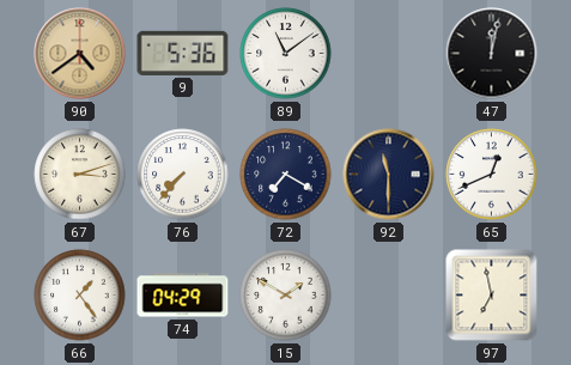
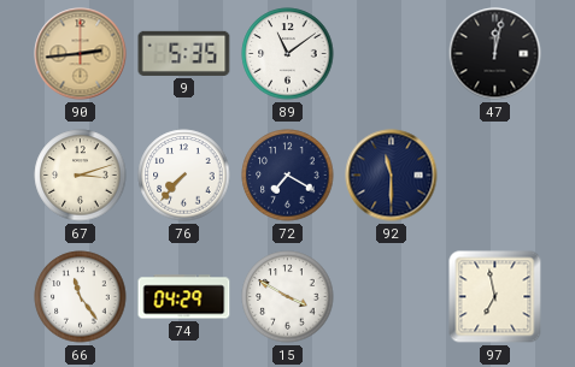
90: 4:39 -> 2:44
9: 5:36 -> 5:35
65: 12:41 -> none
66: 1:24 -> 11:24
15: 1:50 -> 3:50
